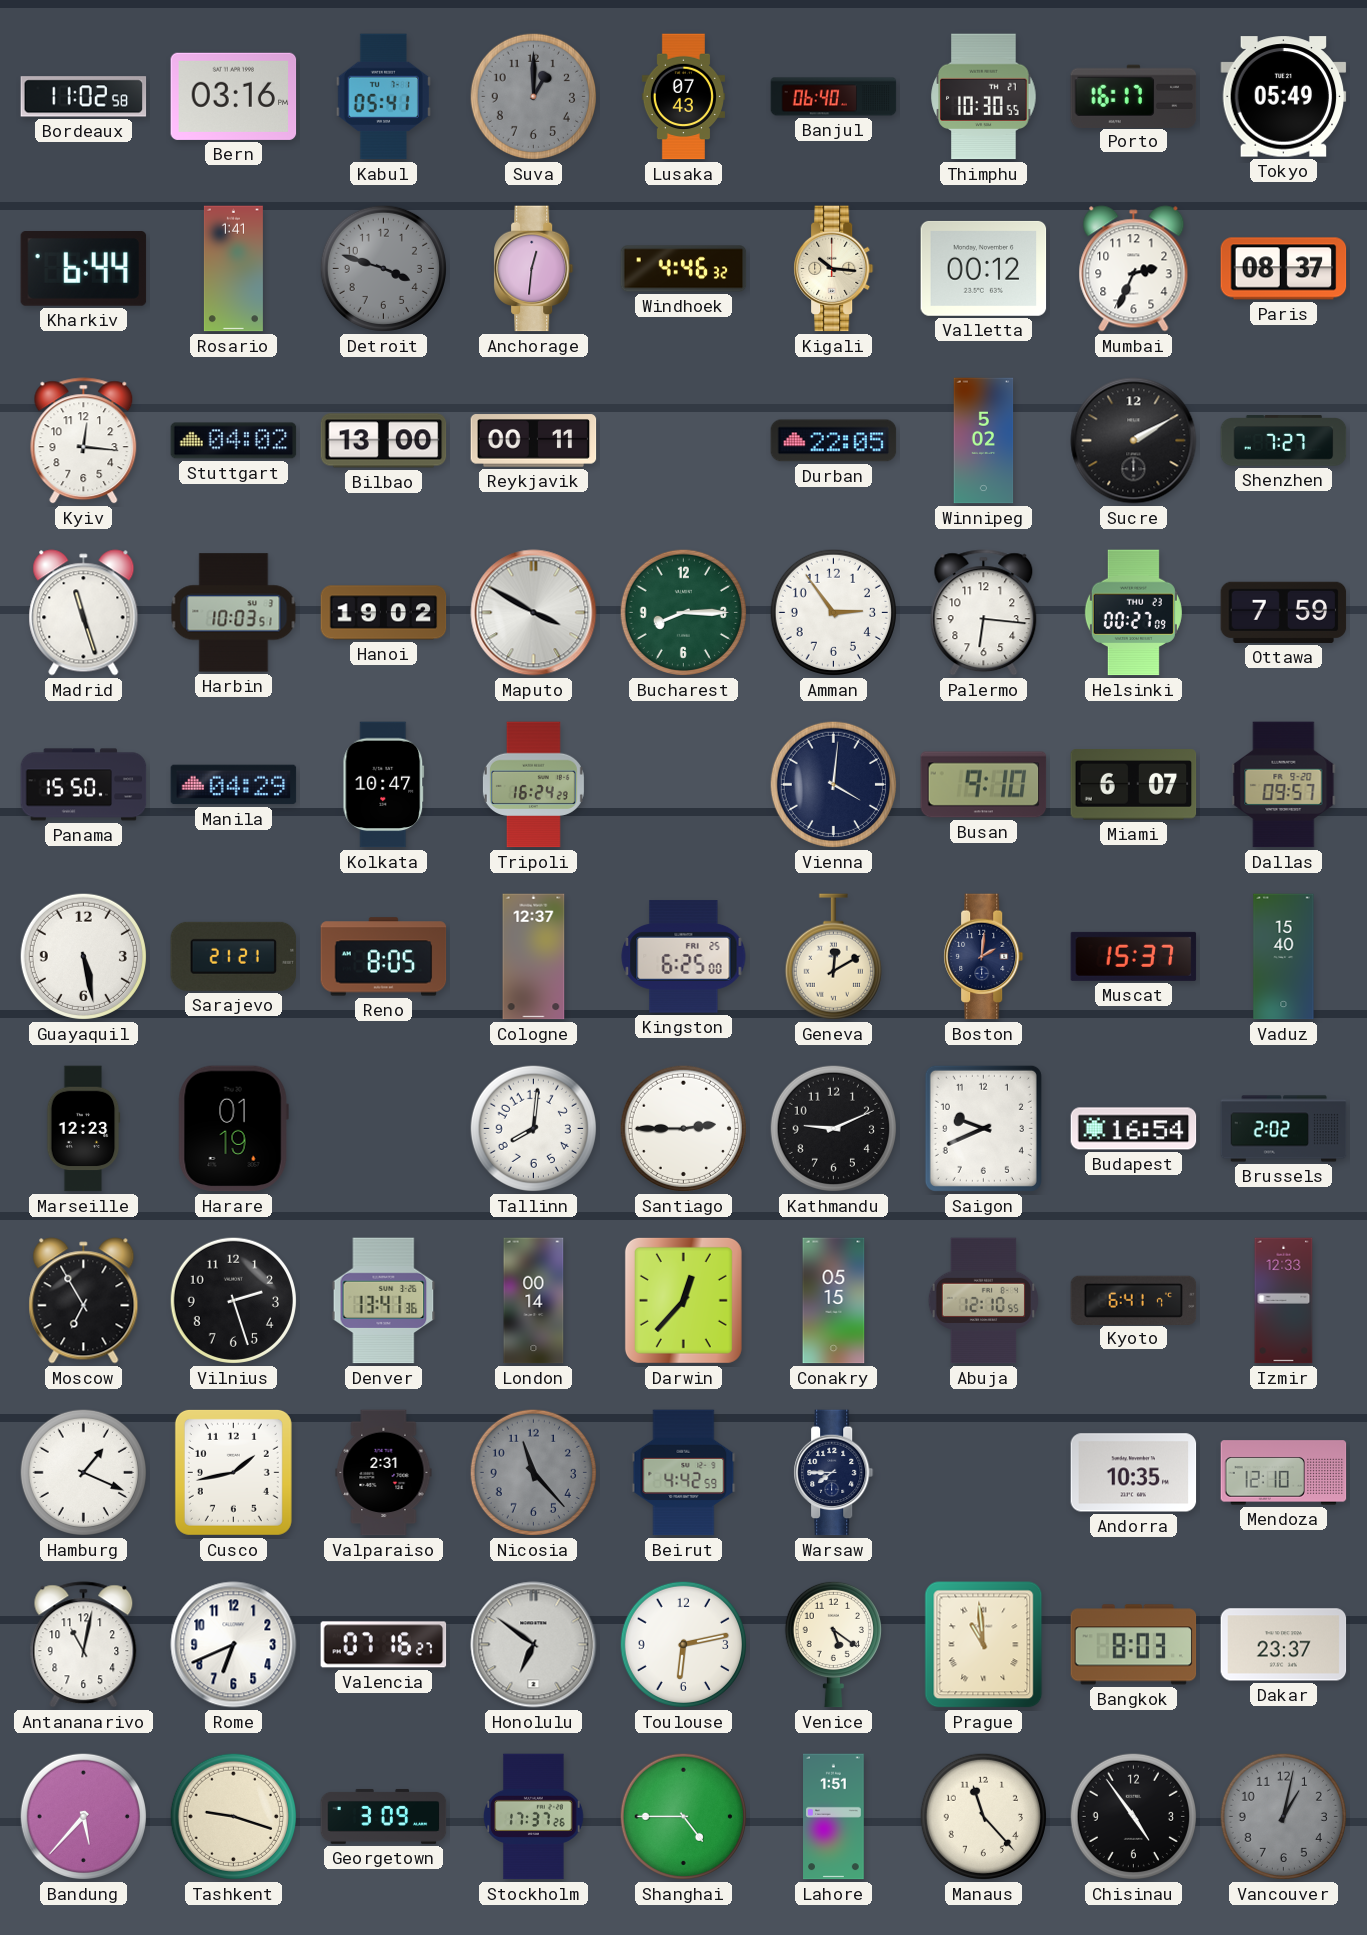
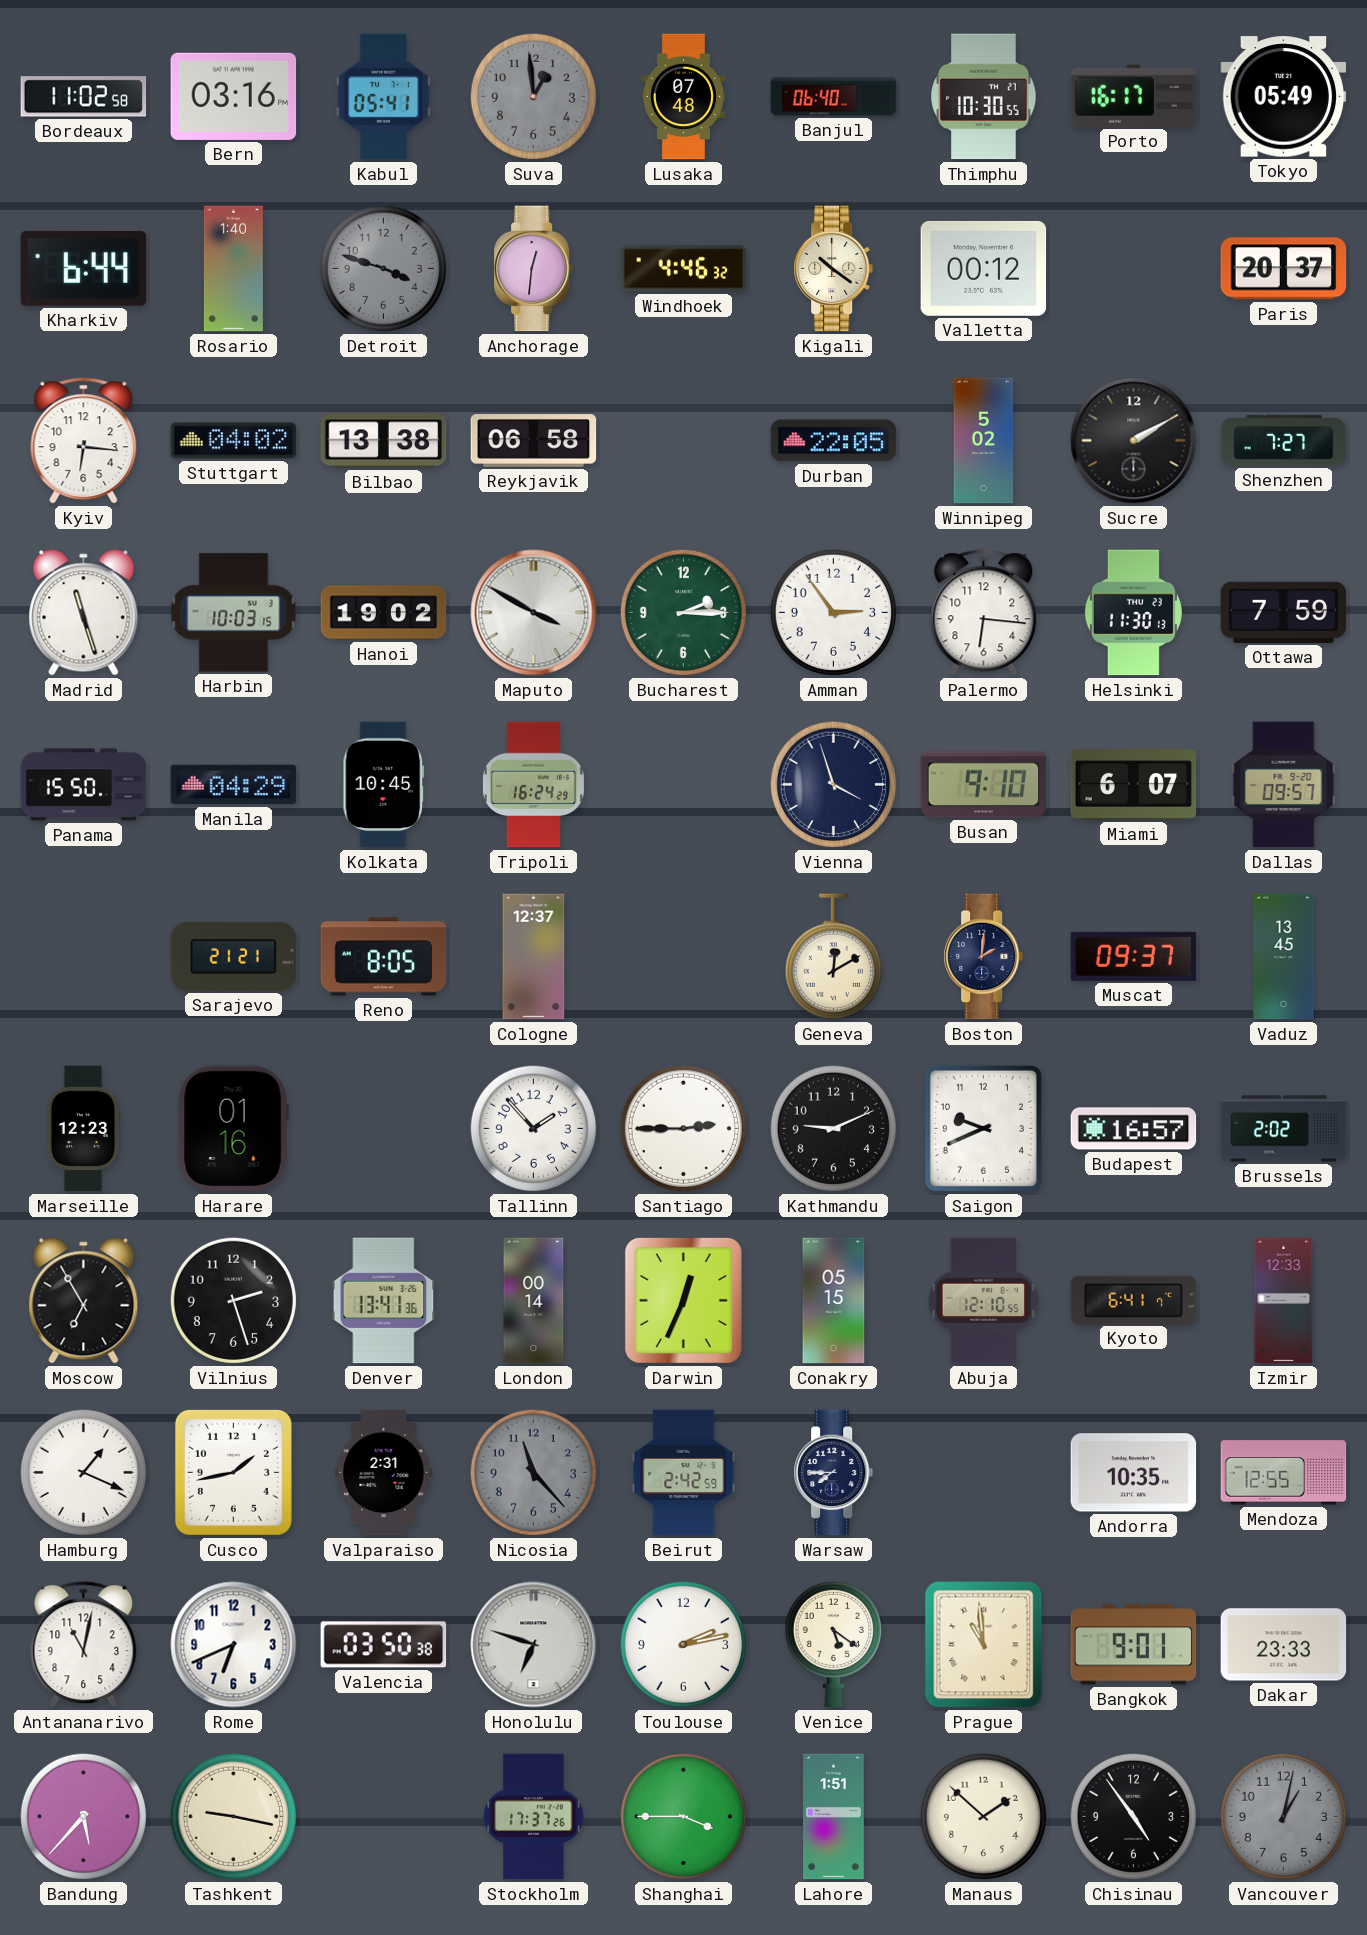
Suva: 1:00 -> 12:59
Lusaka: 07:43 -> 07:48
Rosario: 1:41 -> 1:40
Kigali: 10:16 -> 10:21
Mumbai: 2:34 -> none
Paris: 08:37 -> 20:37
Kyiv: 12:16 -> 6:16
Bilbao: 13:00 -> 13:38
Reykjavik: 00:11 -> 06:58
Harbin: 10:03:51 -> 10:03:15
Bucharest: 8:15 -> 2:15
Helsinki: 00:27 -> 11:30
Kolkata: 10:47 -> 10:45
Vienna: 4:01 -> 3:57
Guayaquil: 5:28 -> none
Kingston: 6:25 -> none
Muscat: 15:37 -> 09:37
Vaduz: 15:40 -> 13:45
Harare: 01:19 -> 01:16
Tallinn: 8:01 -> 1:53
Budapest: 16:54 -> 16:57
Darwin: 12:37 -> 12:34
Beirut: 4:42 -> 2:42
Mendoza: 12:10 -> 12:55
Valencia: 07:16 -> 03:50
Honolulu: 6:51 -> 6:48
Toulouse: 6:13 -> 2:13
Bangkok: 8:03 -> 9:01
Dakar: 23:37 -> 23:33
Tashkent: 9:18 -> 9:17
Georgetown: 3:09 -> none
Shanghai: 4:45 -> 3:45
Manaus: 11:23 -> 1:52
